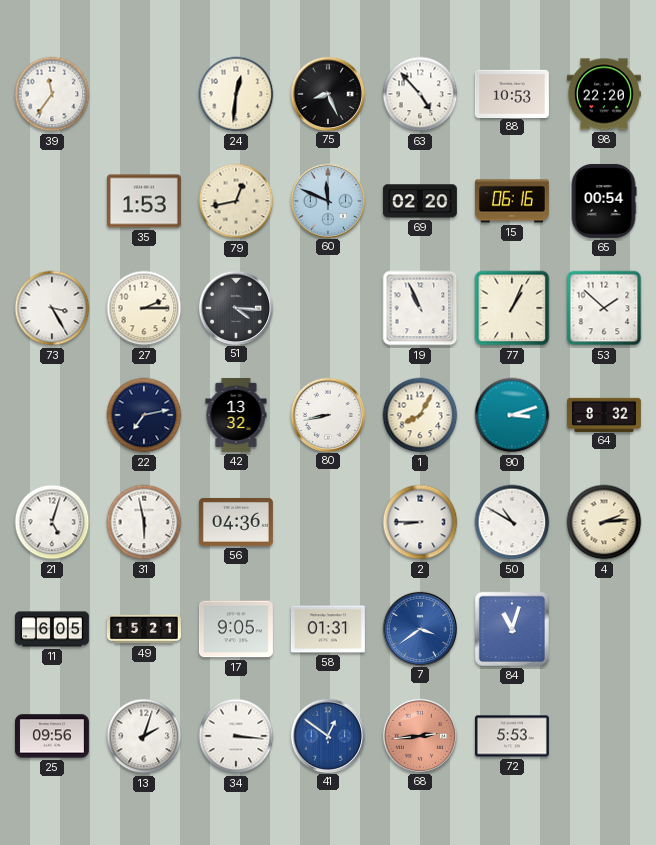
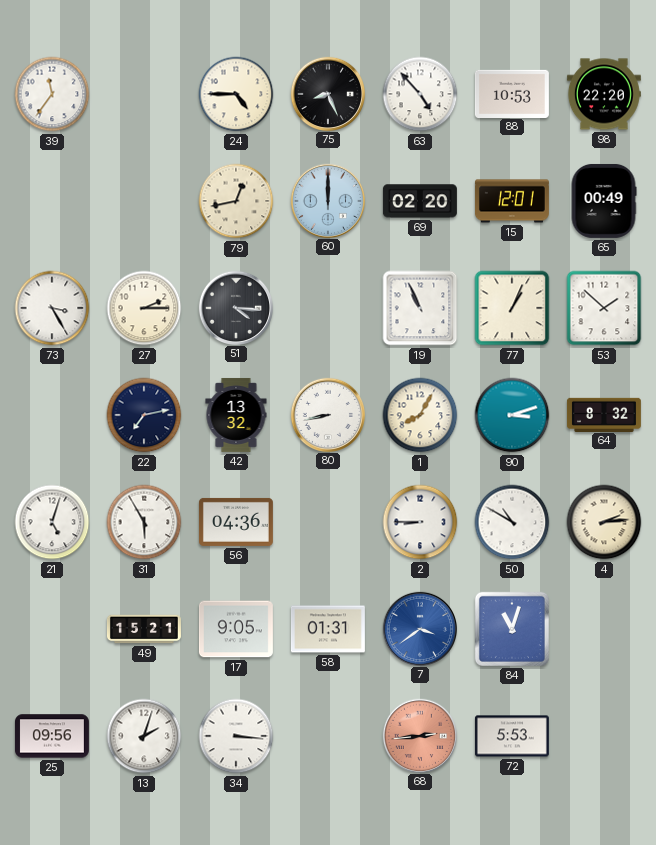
24: 12:31 -> 4:45
35: 1:53 -> none
60: 11:49 -> 12:00
15: 06:16 -> 12:01
65: 00:54 -> 00:49
31: 5:58 -> 5:55
11: 6:05 -> none
41: 12:51 -> none
